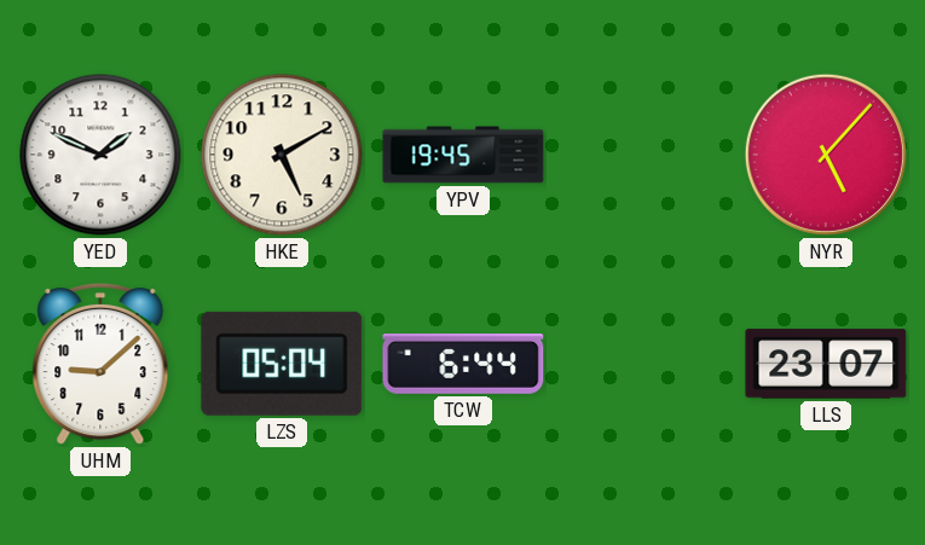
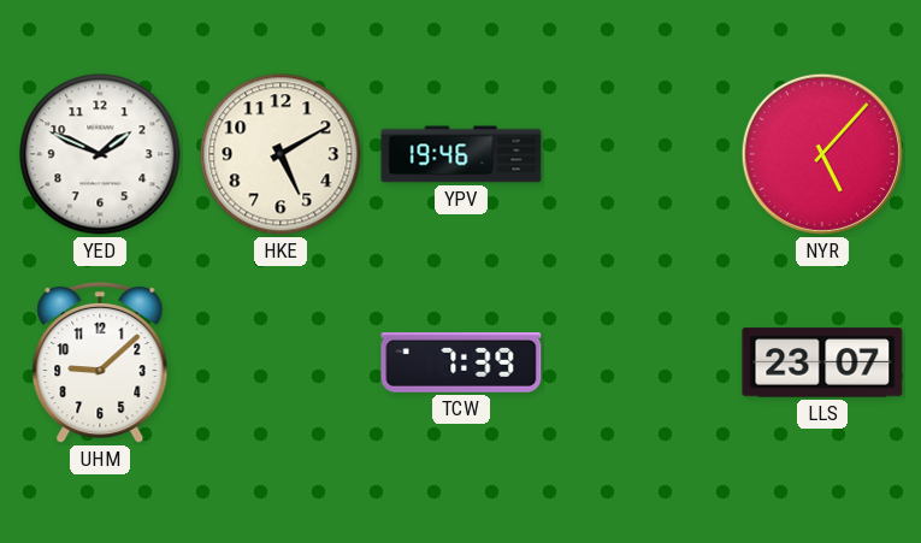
YPV: 19:45 -> 19:46
LZS: 05:04 -> none
TCW: 6:44 -> 7:39
